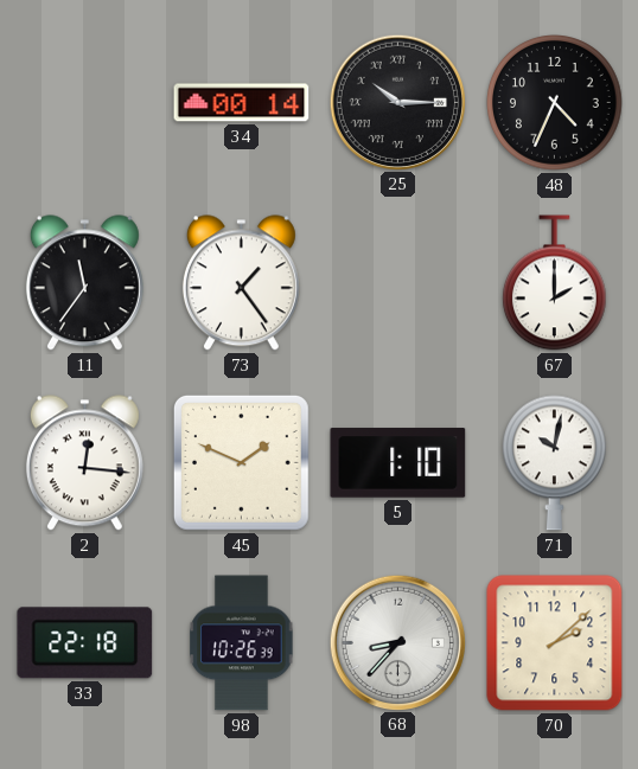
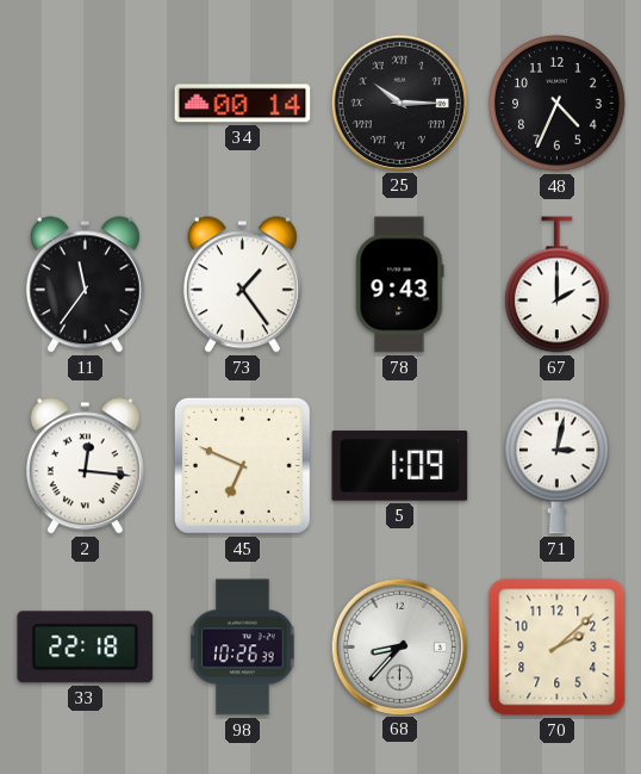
78: none -> 9:43
45: 1:49 -> 6:49
5: 1:10 -> 1:09
71: 10:02 -> 3:02
